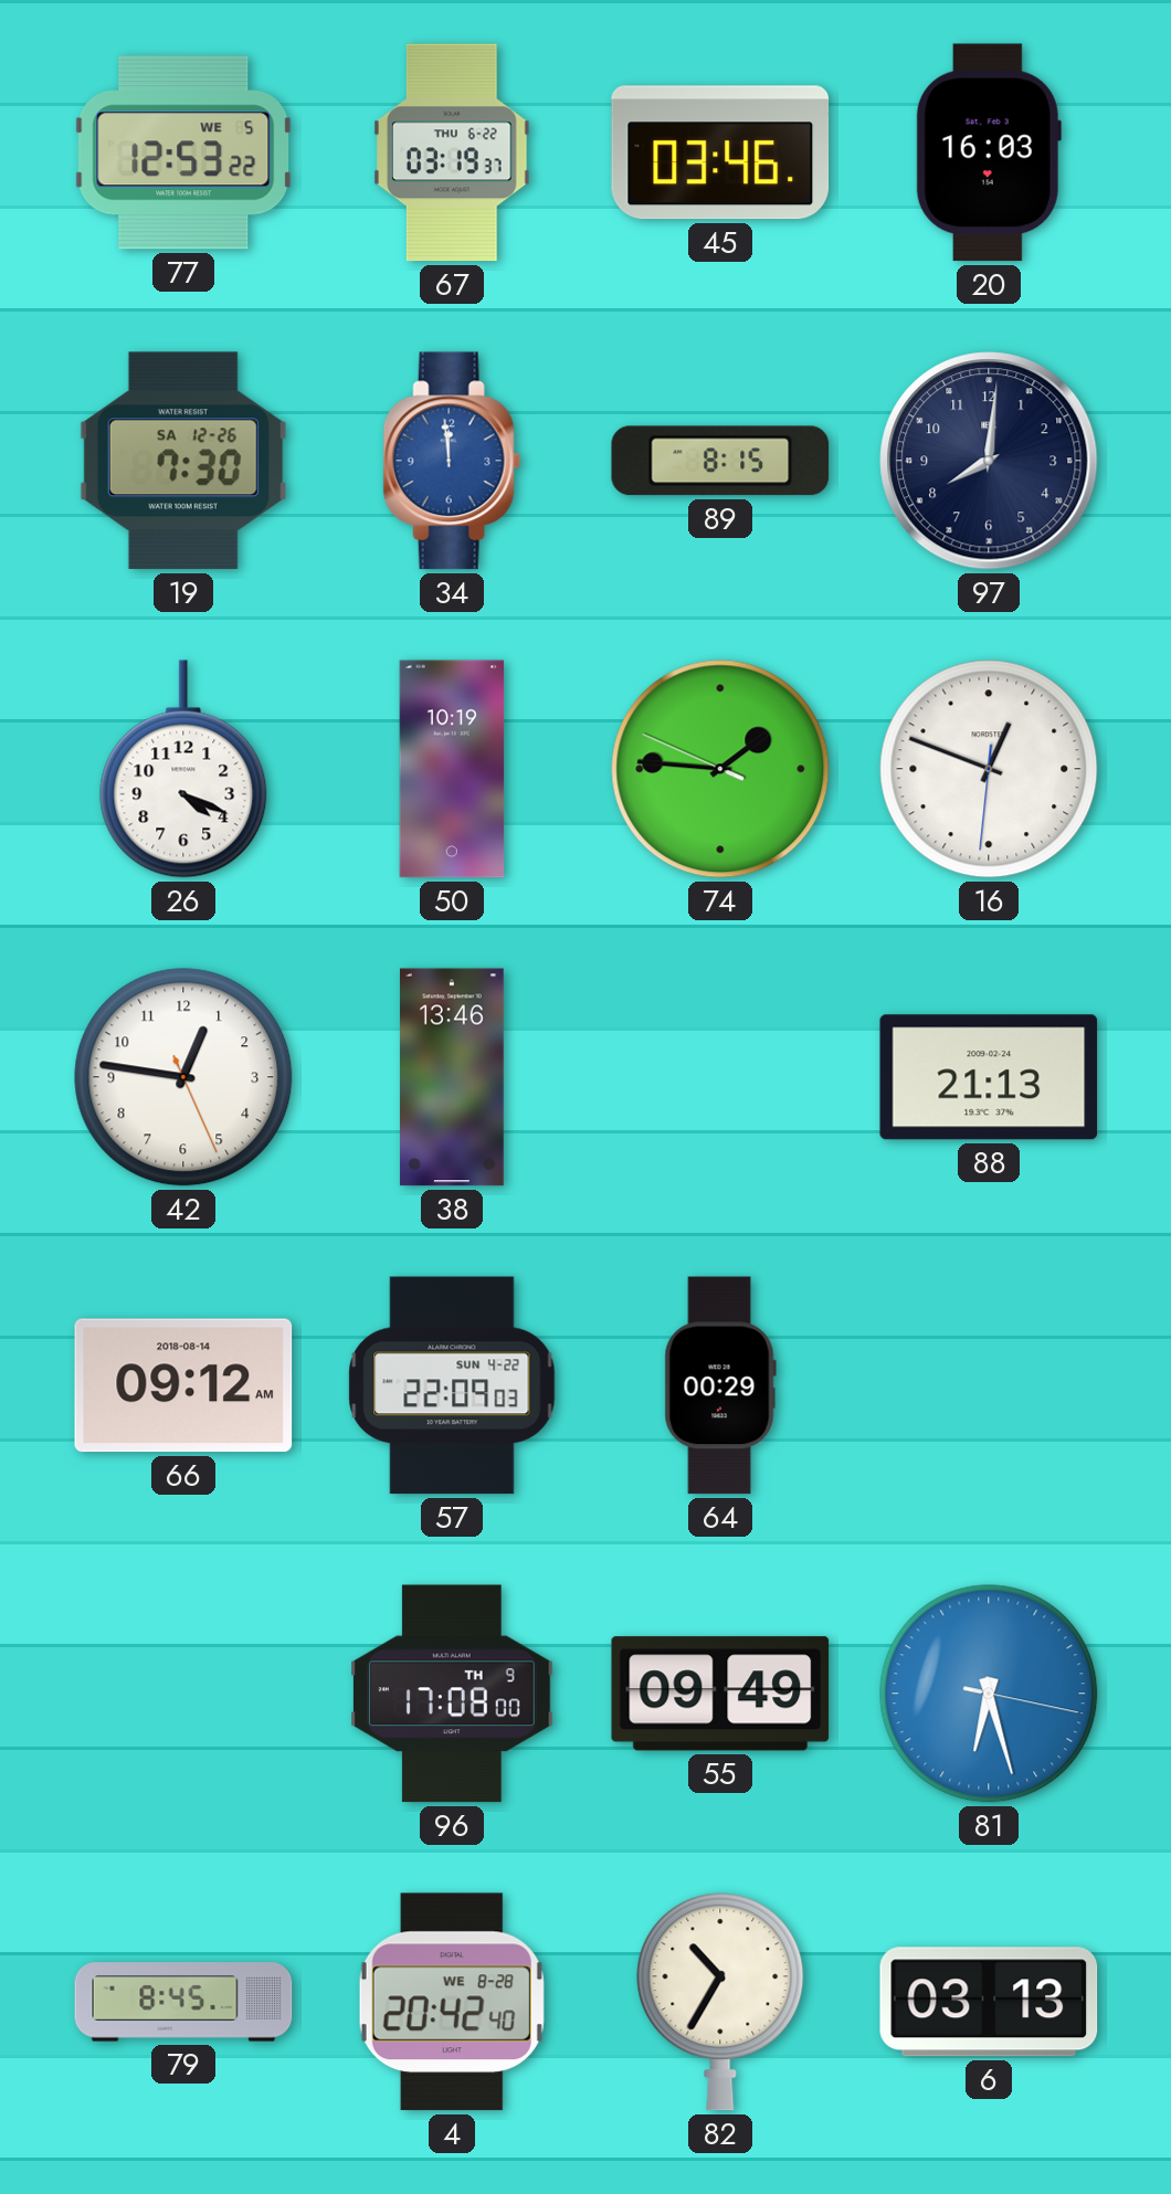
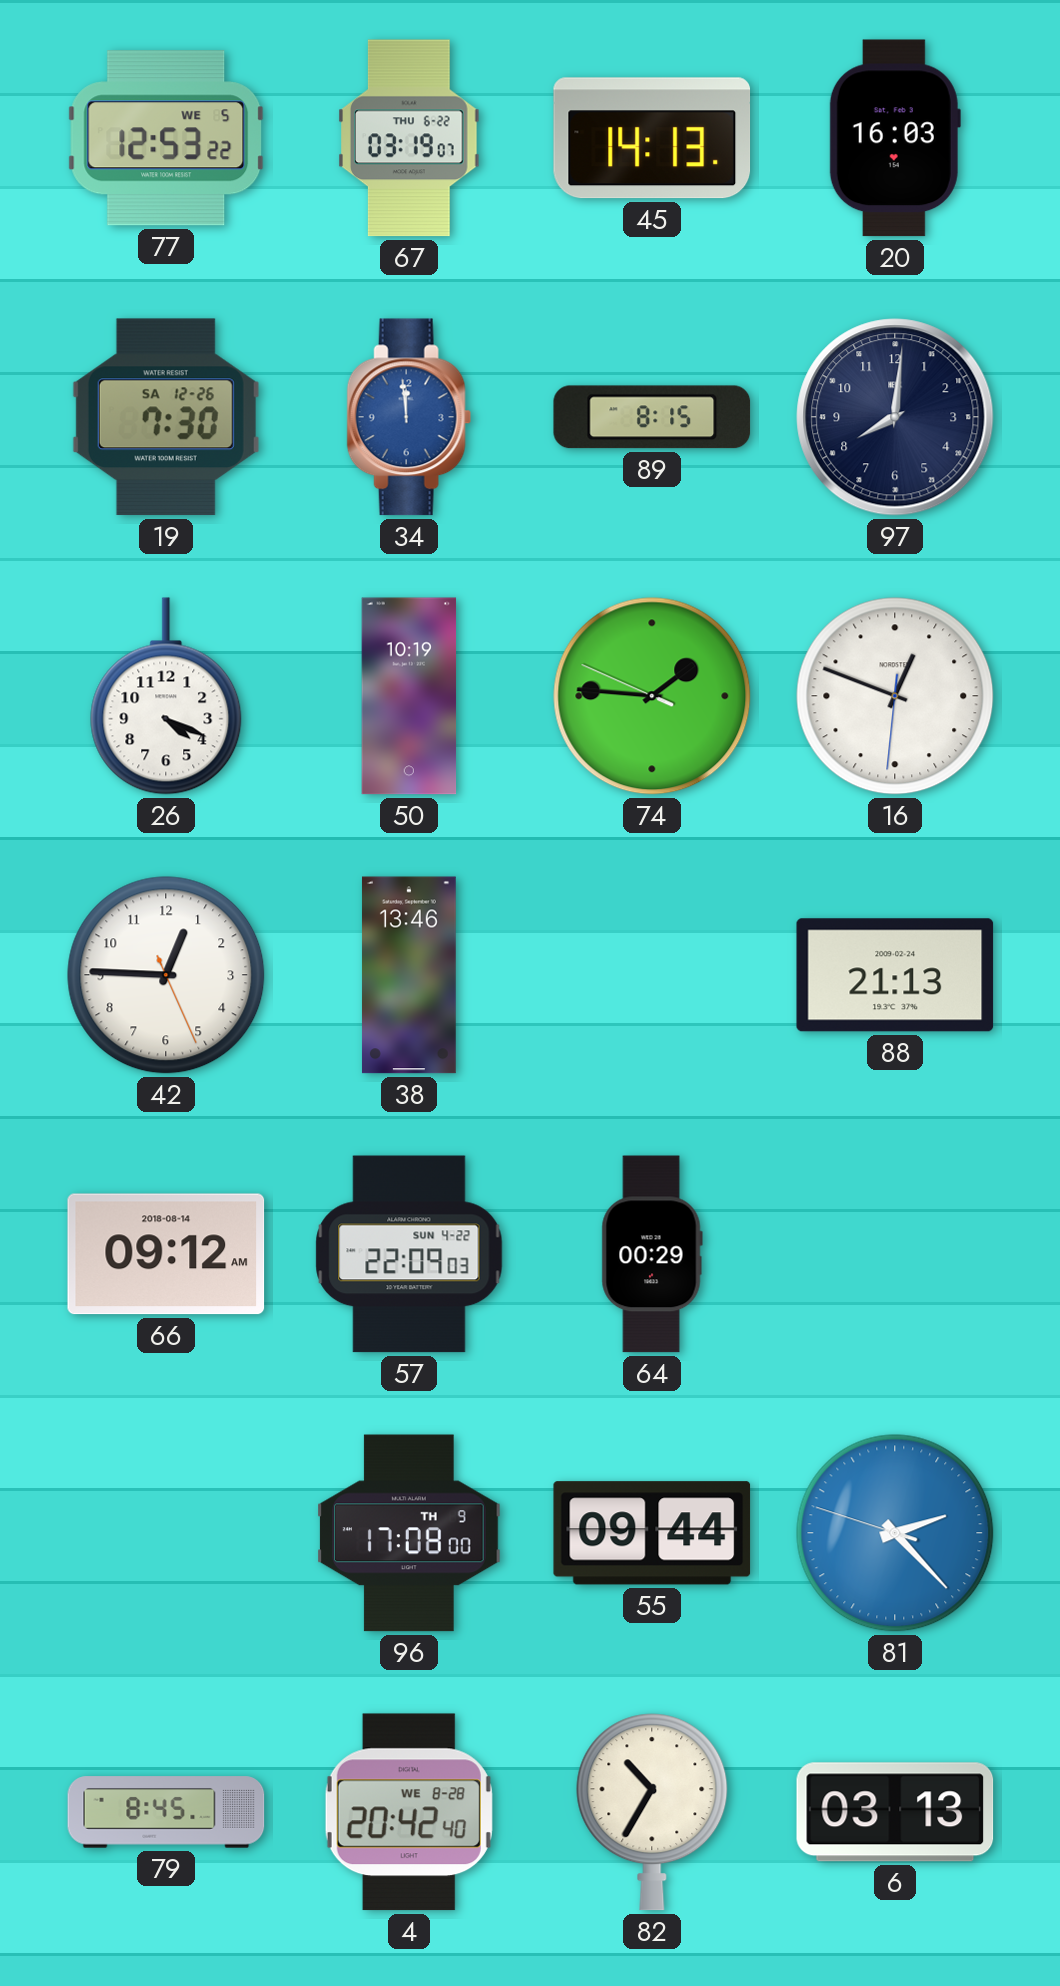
67: 03:19:37 -> 03:19:07
45: 03:46 -> 14:13
42: 12:46 -> 12:45
55: 09:49 -> 09:44
81: 6:27 -> 2:22
